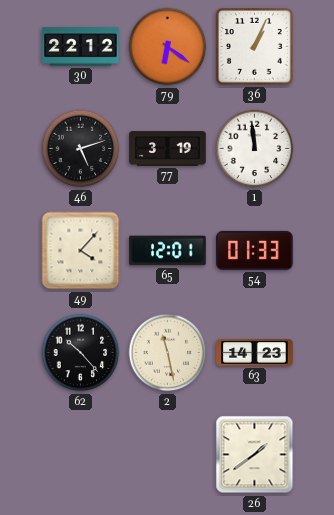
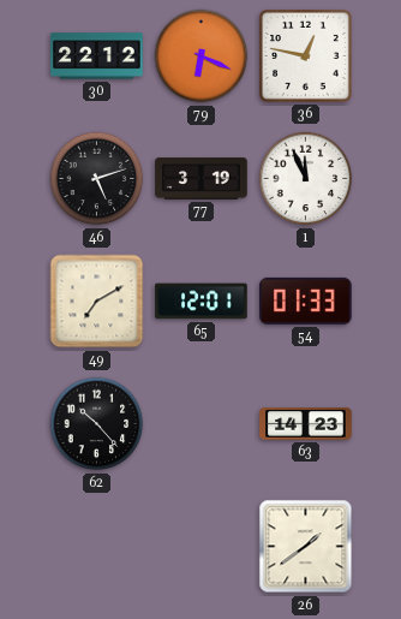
79: 6:21 -> 6:19
36: 1:04 -> 12:47
1: 11:59 -> 11:56
49: 4:07 -> 7:10
2: 11:28 -> none
